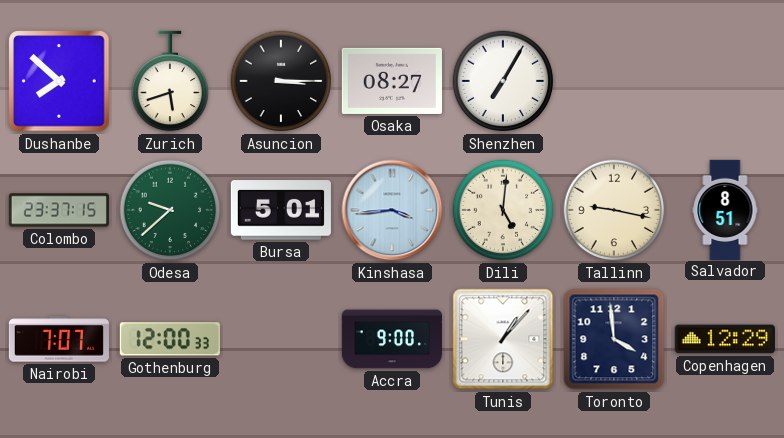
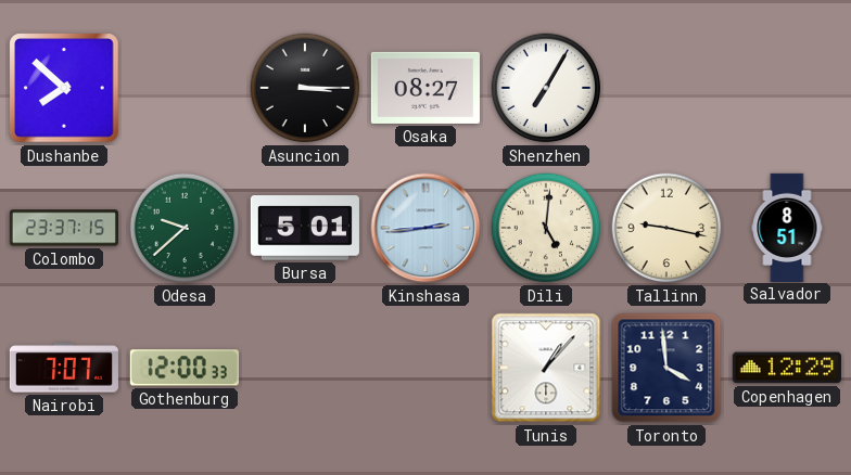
Zurich: 5:42 -> none
Kinshasa: 3:44 -> 2:44
Accra: 9:00 -> none
